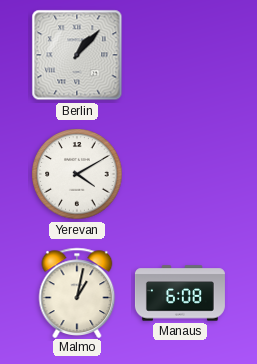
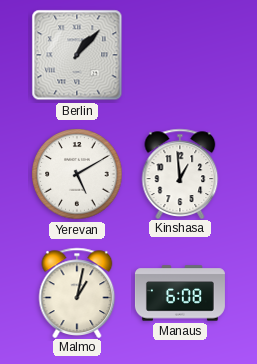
Yerevan: 4:10 -> 5:10
Kinshasa: none -> 12:59
